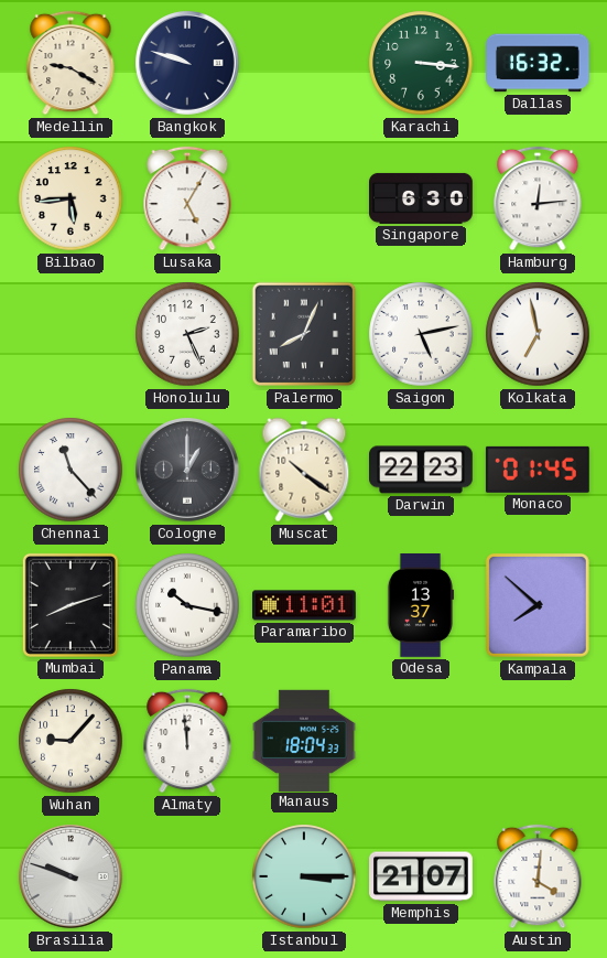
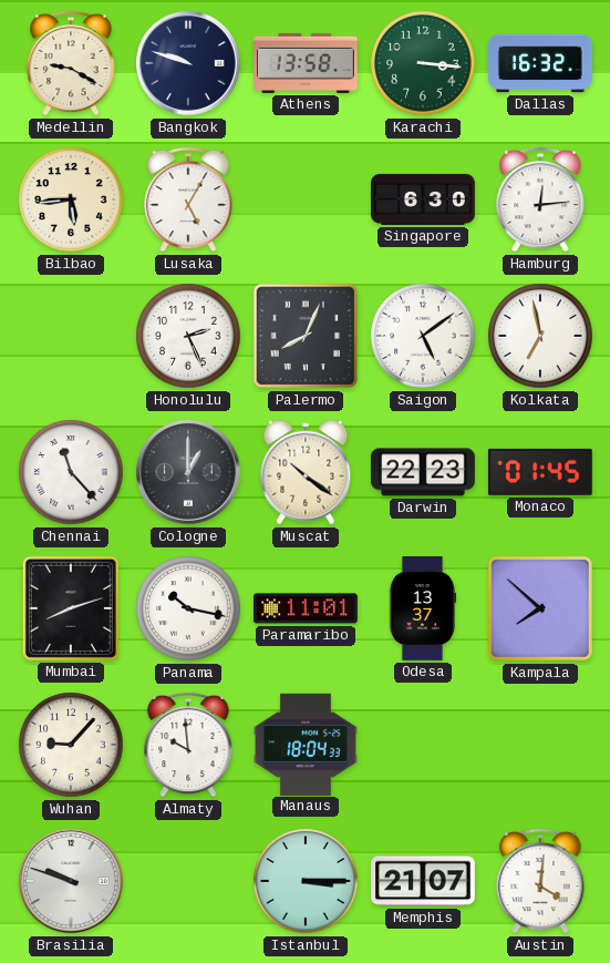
Athens: none -> 13:58
Saigon: 5:13 -> 5:09
Almaty: 11:59 -> 9:59
